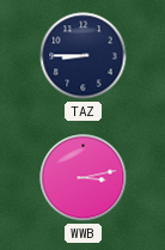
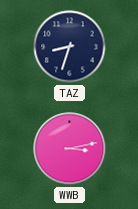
TAZ: 8:45 -> 8:33
